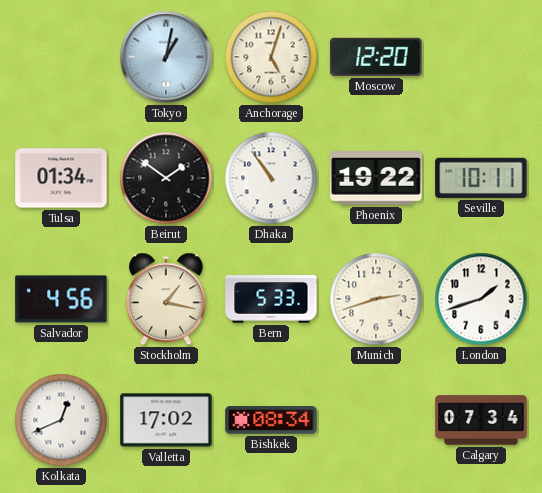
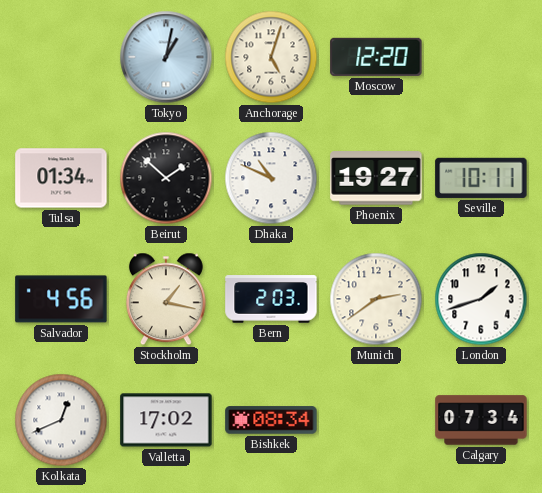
Beirut: 1:51 -> 1:52
Dhaka: 10:54 -> 10:49
Phoenix: 19:22 -> 19:27
Bern: 5:33 -> 2:03
Munich: 2:42 -> 2:39
